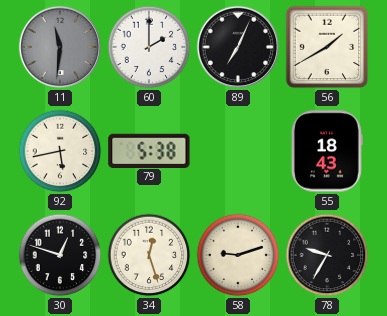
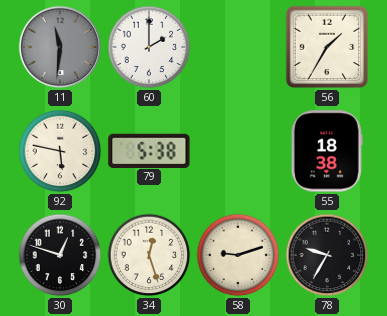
89: 7:04 -> none
56: 1:40 -> 1:35
92: 5:43 -> 5:47
55: 18:43 -> 18:38
